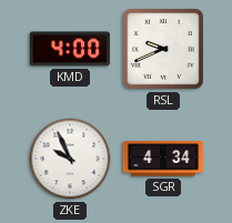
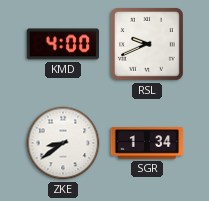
ZKE: 9:56 -> 8:39
SGR: 4:34 -> 1:34
